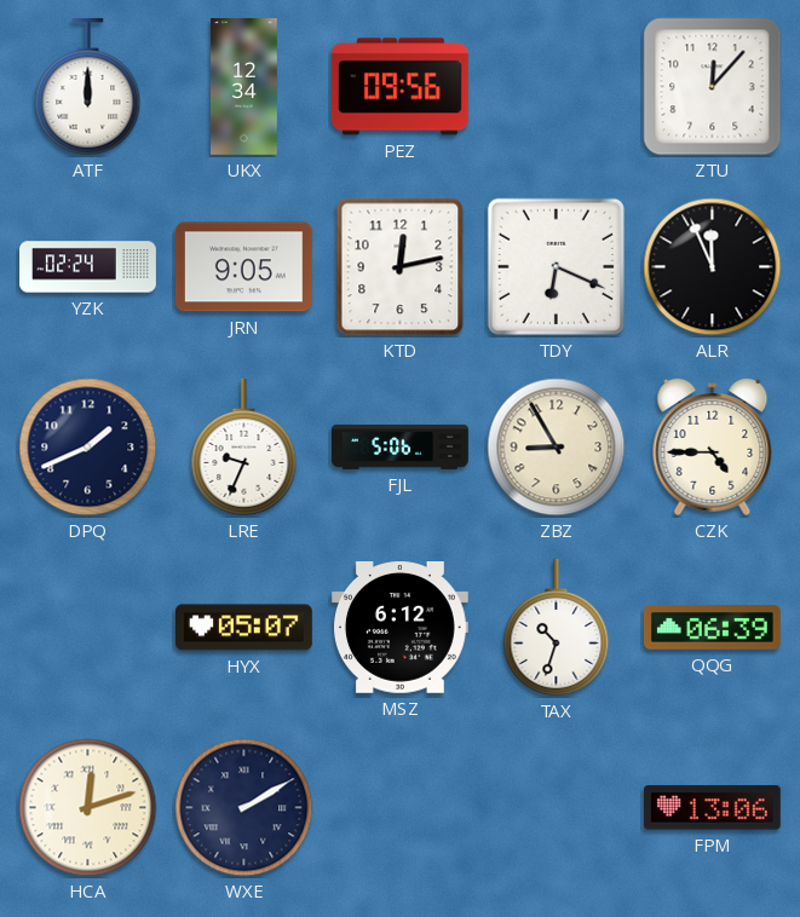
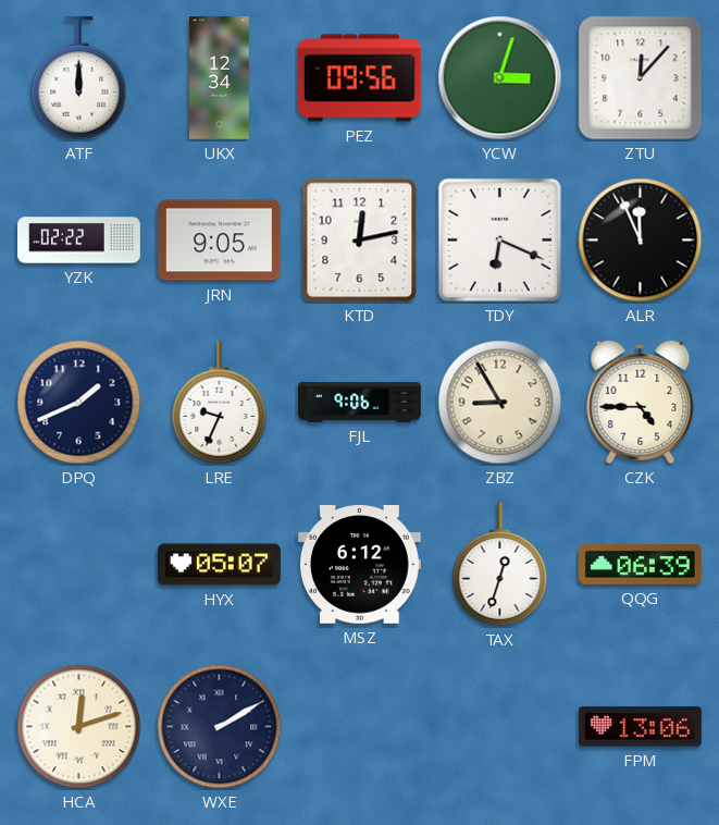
YCW: none -> 3:03
YZK: 02:24 -> 02:22
FJL: 5:06 -> 9:06
TAX: 10:33 -> 12:33
